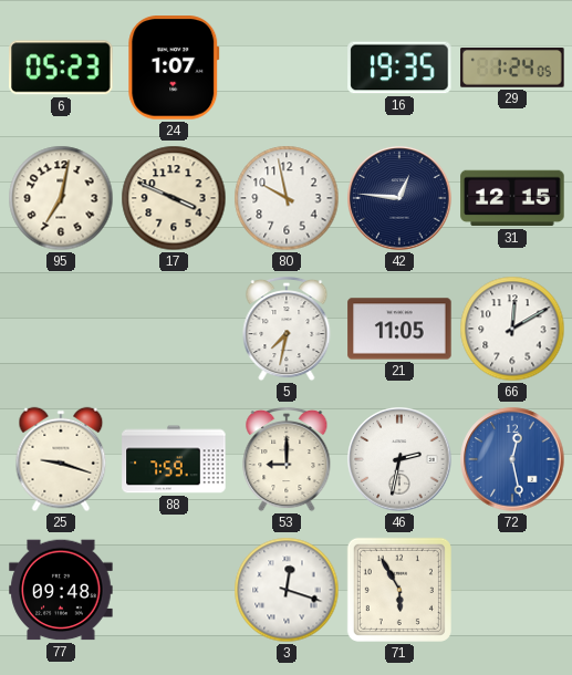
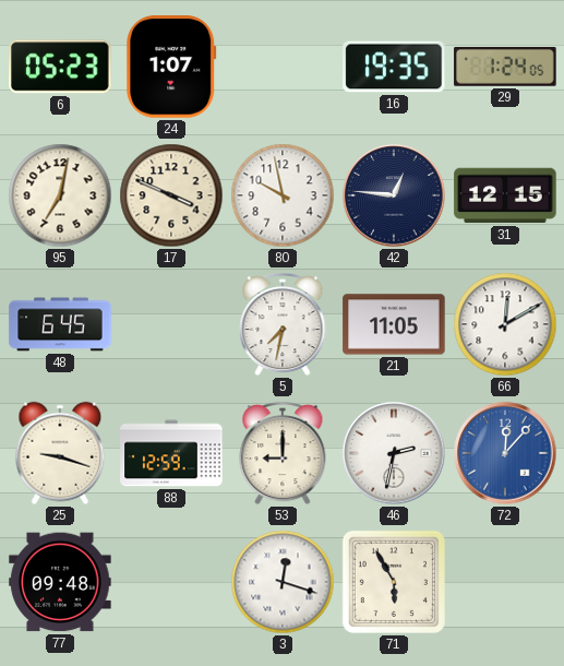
48: none -> 6:45
88: 7:59 -> 12:59
72: 12:28 -> 12:07
